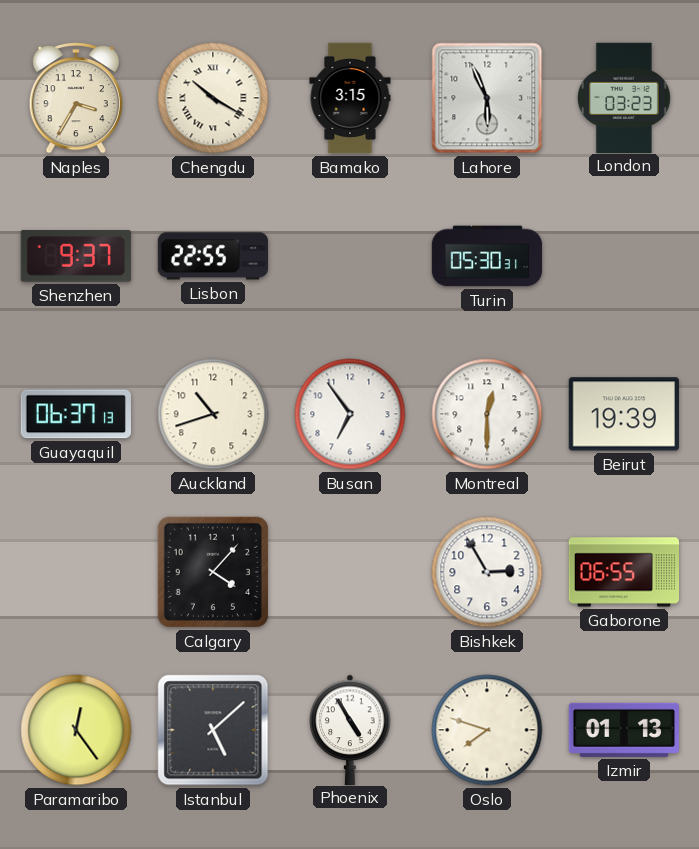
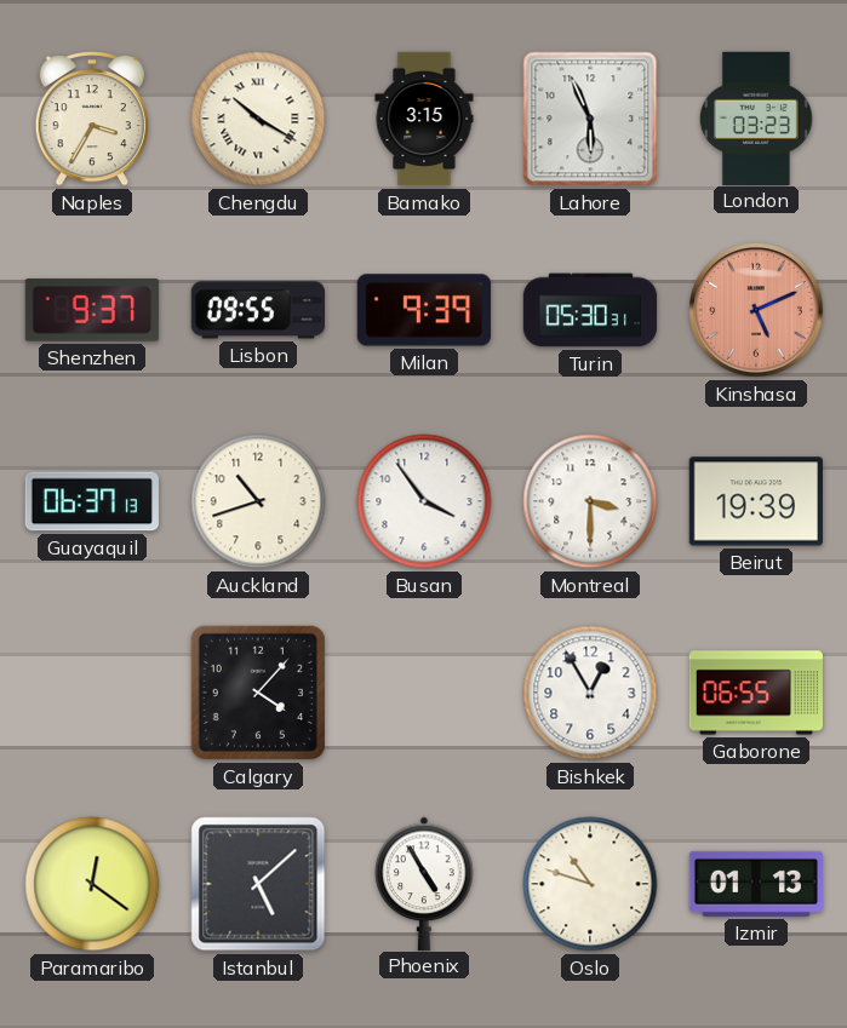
Lisbon: 22:55 -> 09:55
Milan: none -> 9:39
Kinshasa: none -> 5:11
Busan: 6:54 -> 3:54
Montreal: 12:30 -> 3:30
Bishkek: 2:55 -> 12:55
Paramaribo: 12:24 -> 12:21
Oslo: 7:48 -> 10:48
